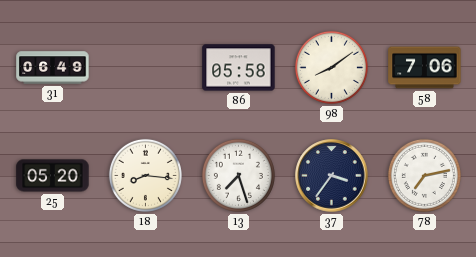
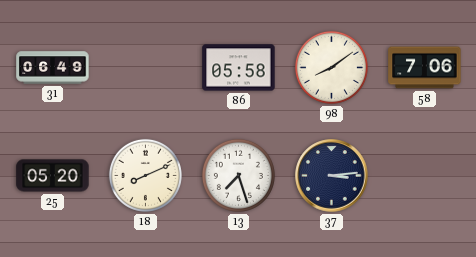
18: 8:16 -> 8:11
37: 3:36 -> 3:14
78: 7:13 -> none
